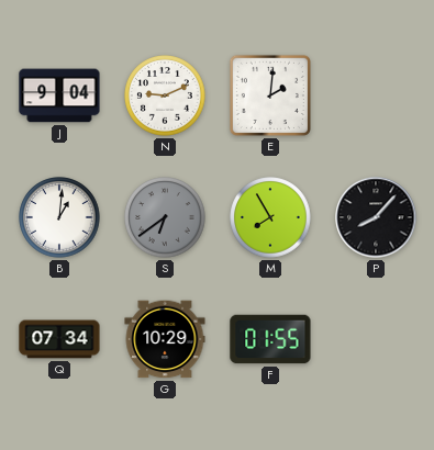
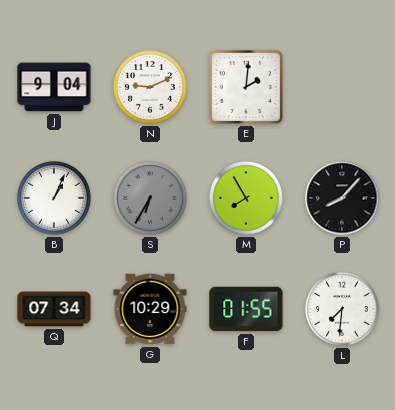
B: 1:01 -> 1:04
S: 6:39 -> 6:35
L: none -> 7:31
